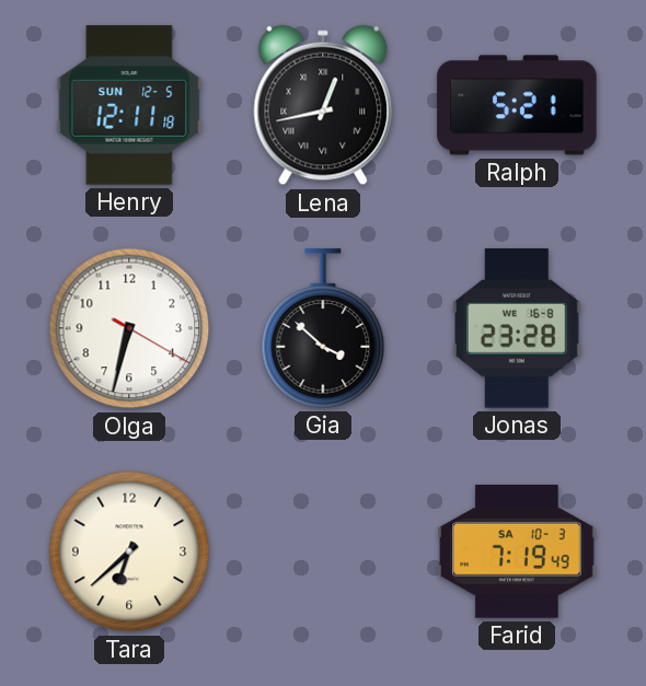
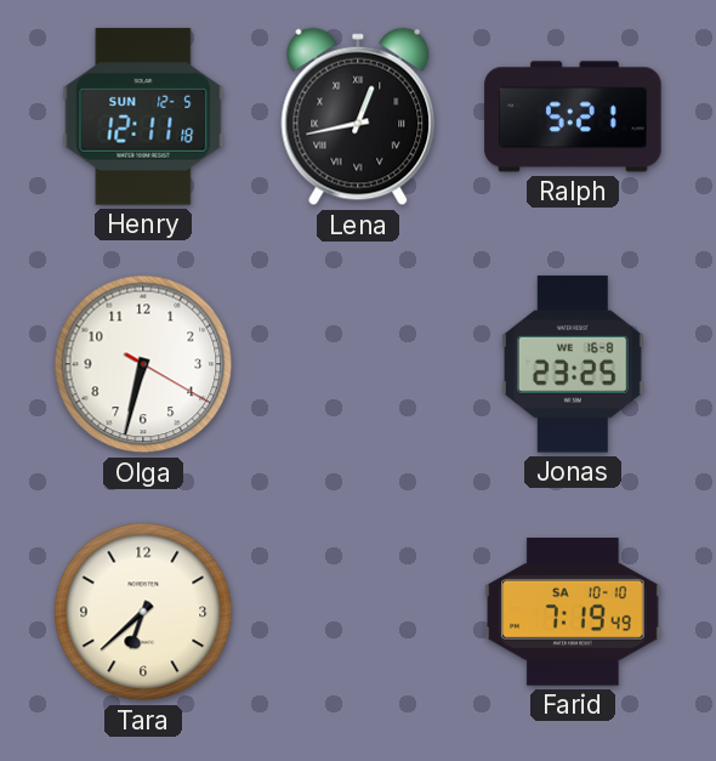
Gia: 3:52 -> none
Jonas: 23:28 -> 23:25
Farid date: SA 10-3 -> SA 10-10
